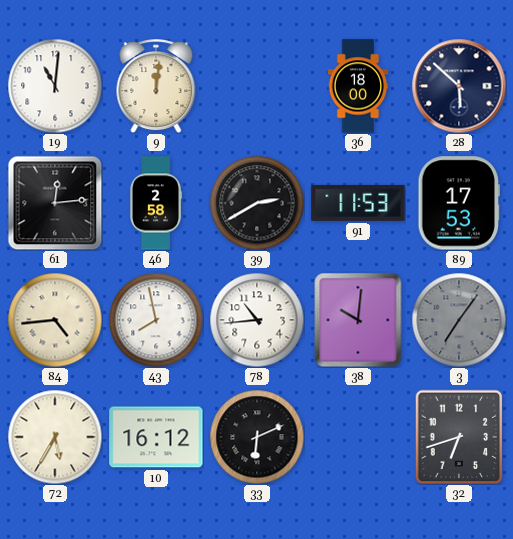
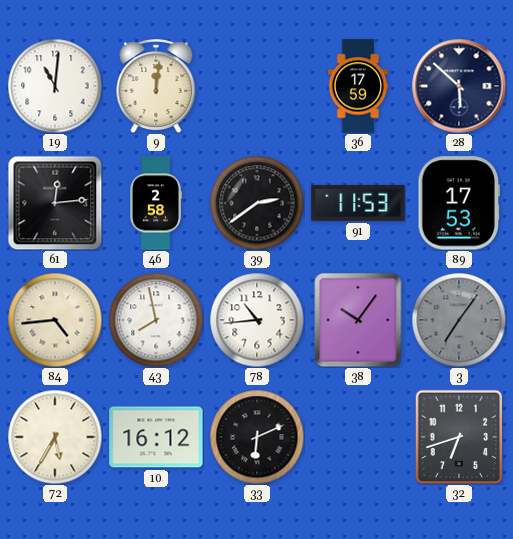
36: 18:00 -> 17:59
39: 2:40 -> 2:39
38: 10:01 -> 10:06
